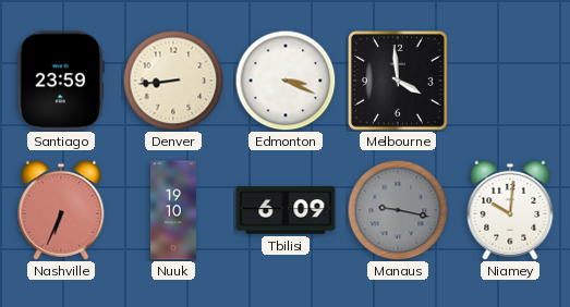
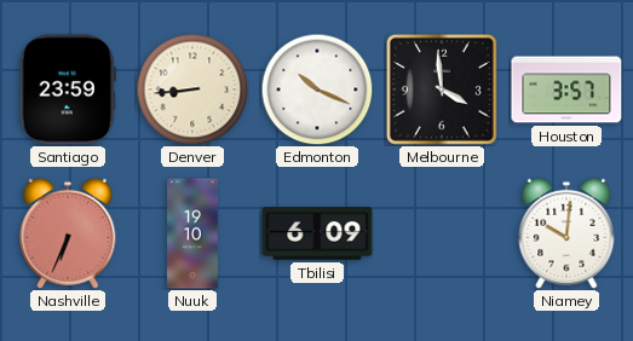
Edmonton: 3:19 -> 10:19
Houston: none -> 3:57
Manaus: 9:17 -> none
